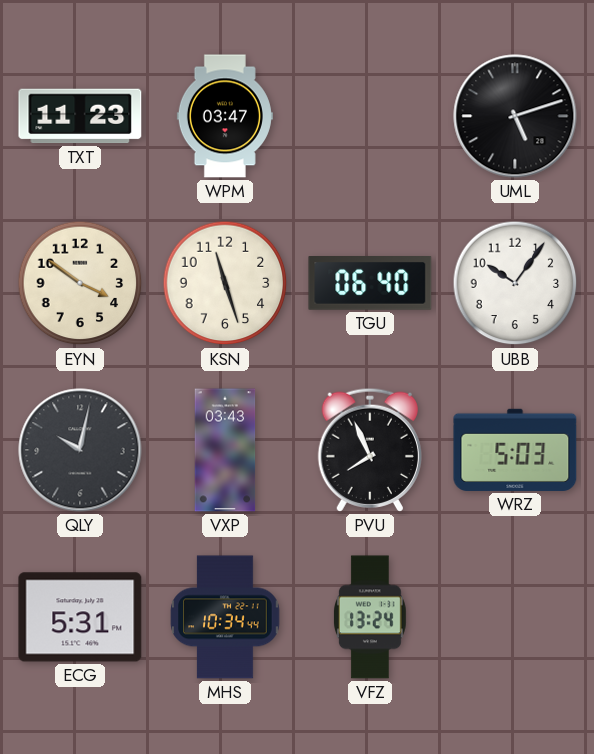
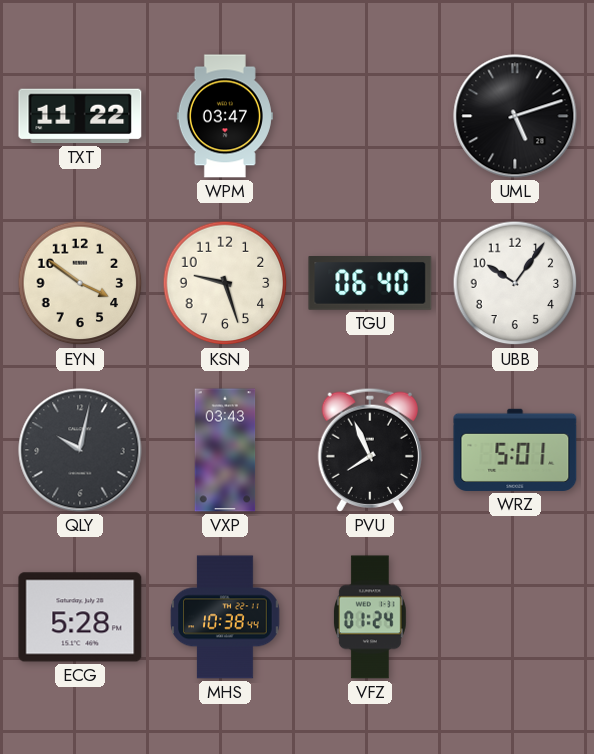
TXT: 11:23 -> 11:22
KSN: 11:27 -> 9:27
WRZ: 5:03 -> 5:01
ECG: 5:31 -> 5:28
MHS: 10:34 -> 10:38
VFZ: 13:24 -> 01:24
